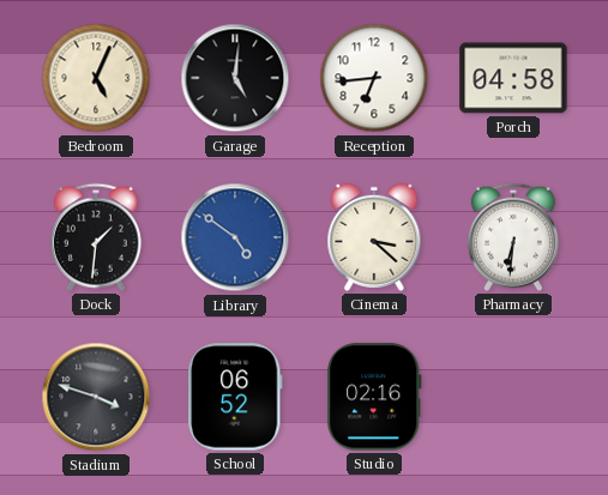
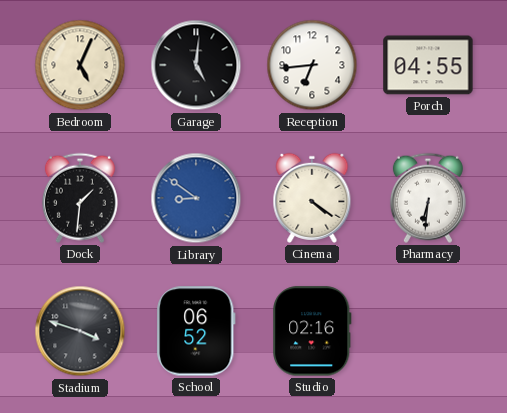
Porch: 04:58 -> 04:55
Library: 4:51 -> 8:51
Cinema: 3:22 -> 4:21
